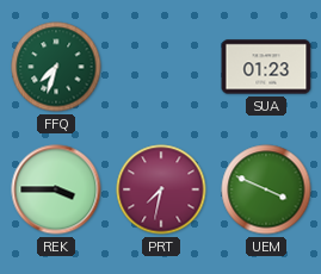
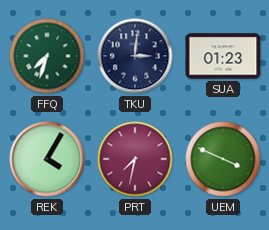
TKU: none -> 3:01
REK: 3:45 -> 4:05
